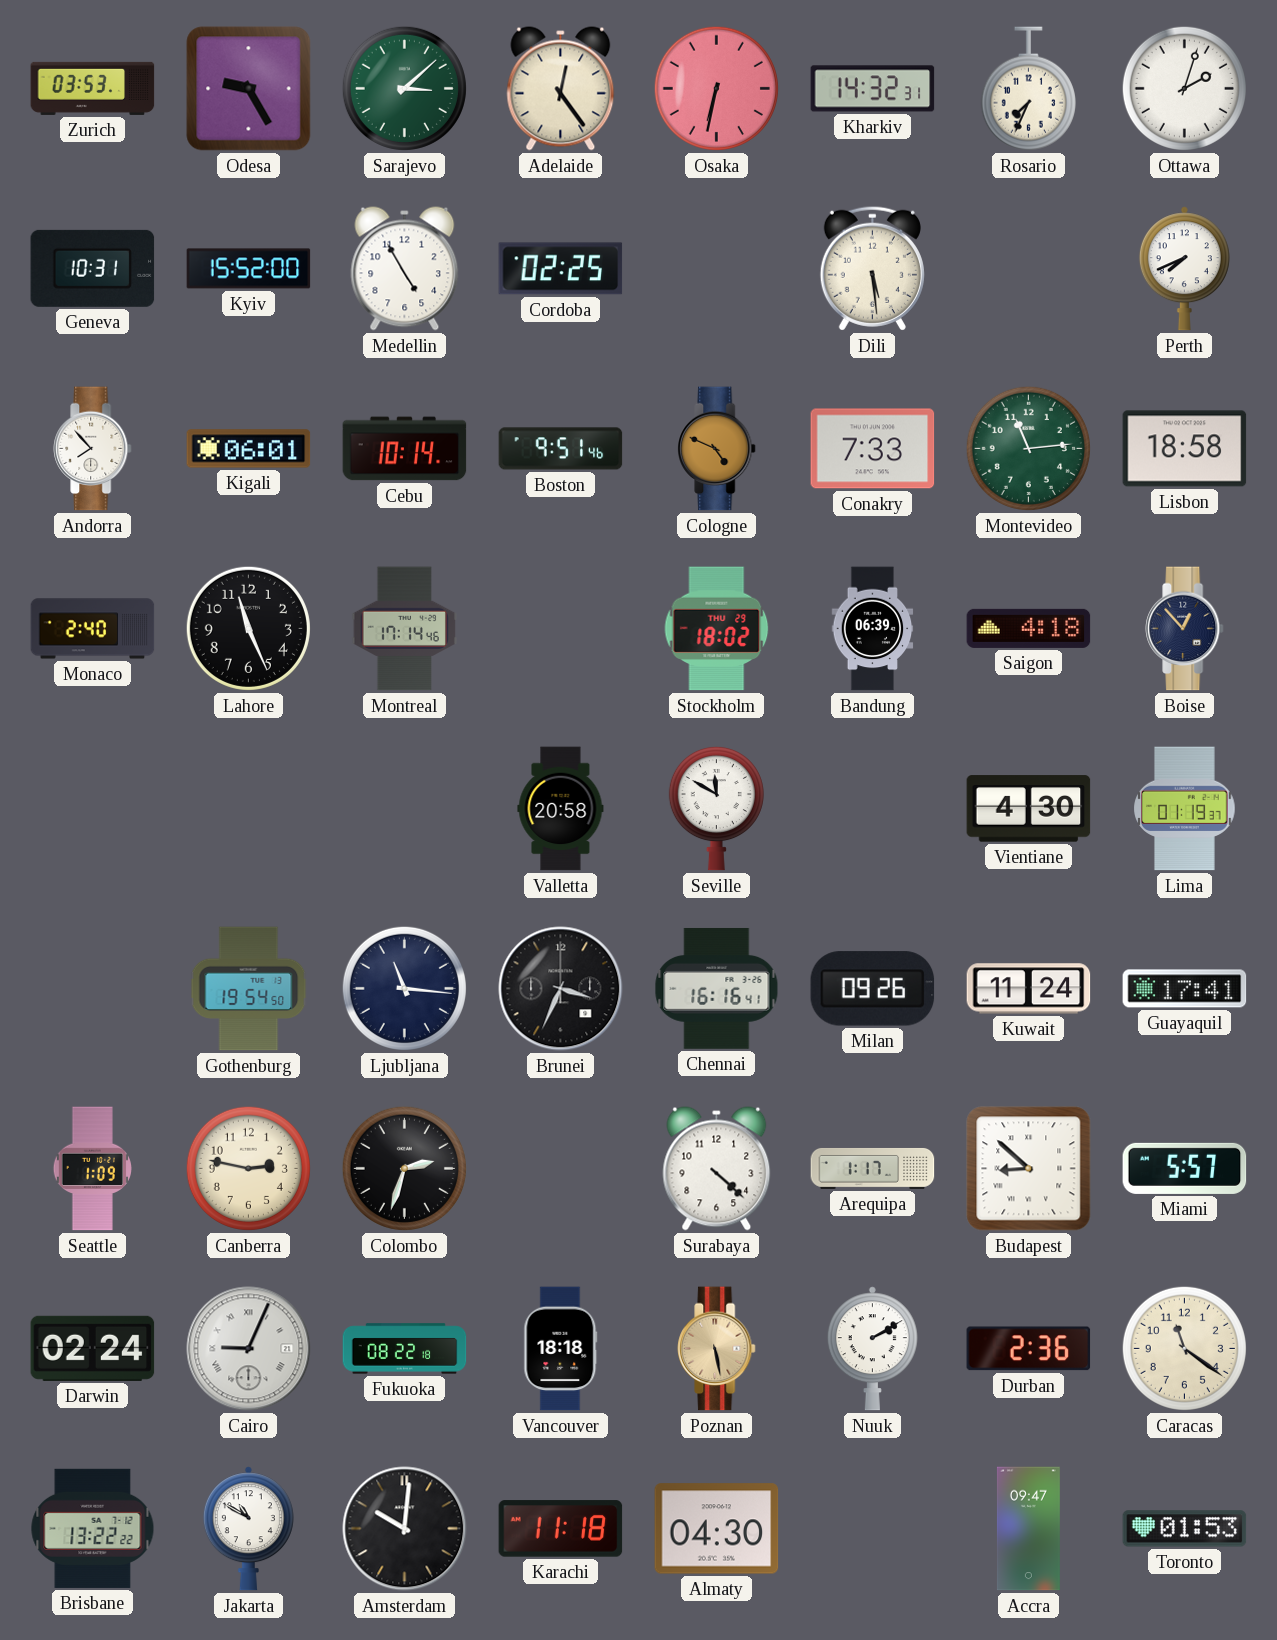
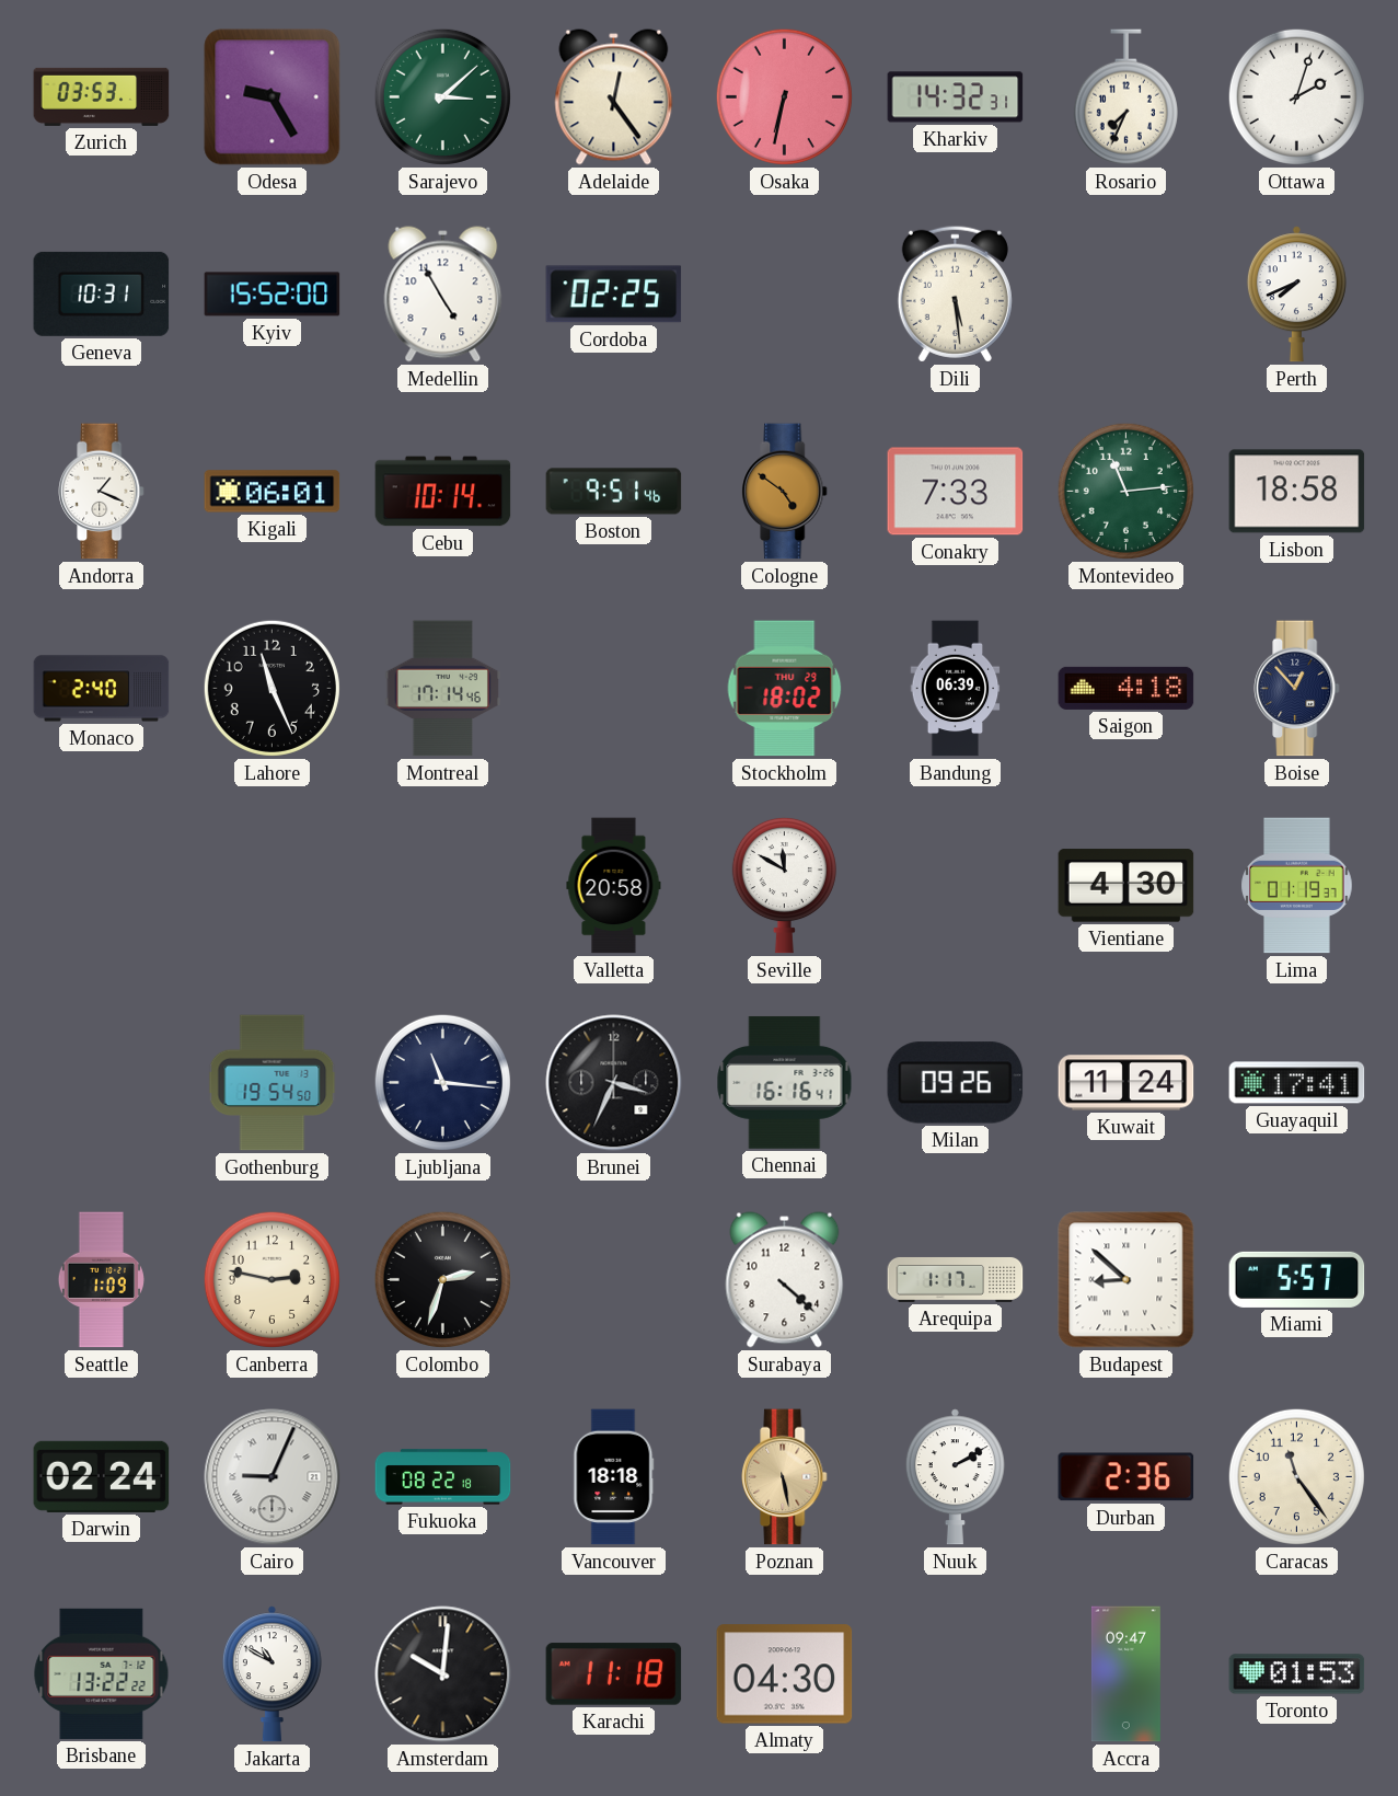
Andorra: 7:53 -> 1:19
Cologne: 4:49 -> 4:51
Caracas: 11:21 -> 11:24
